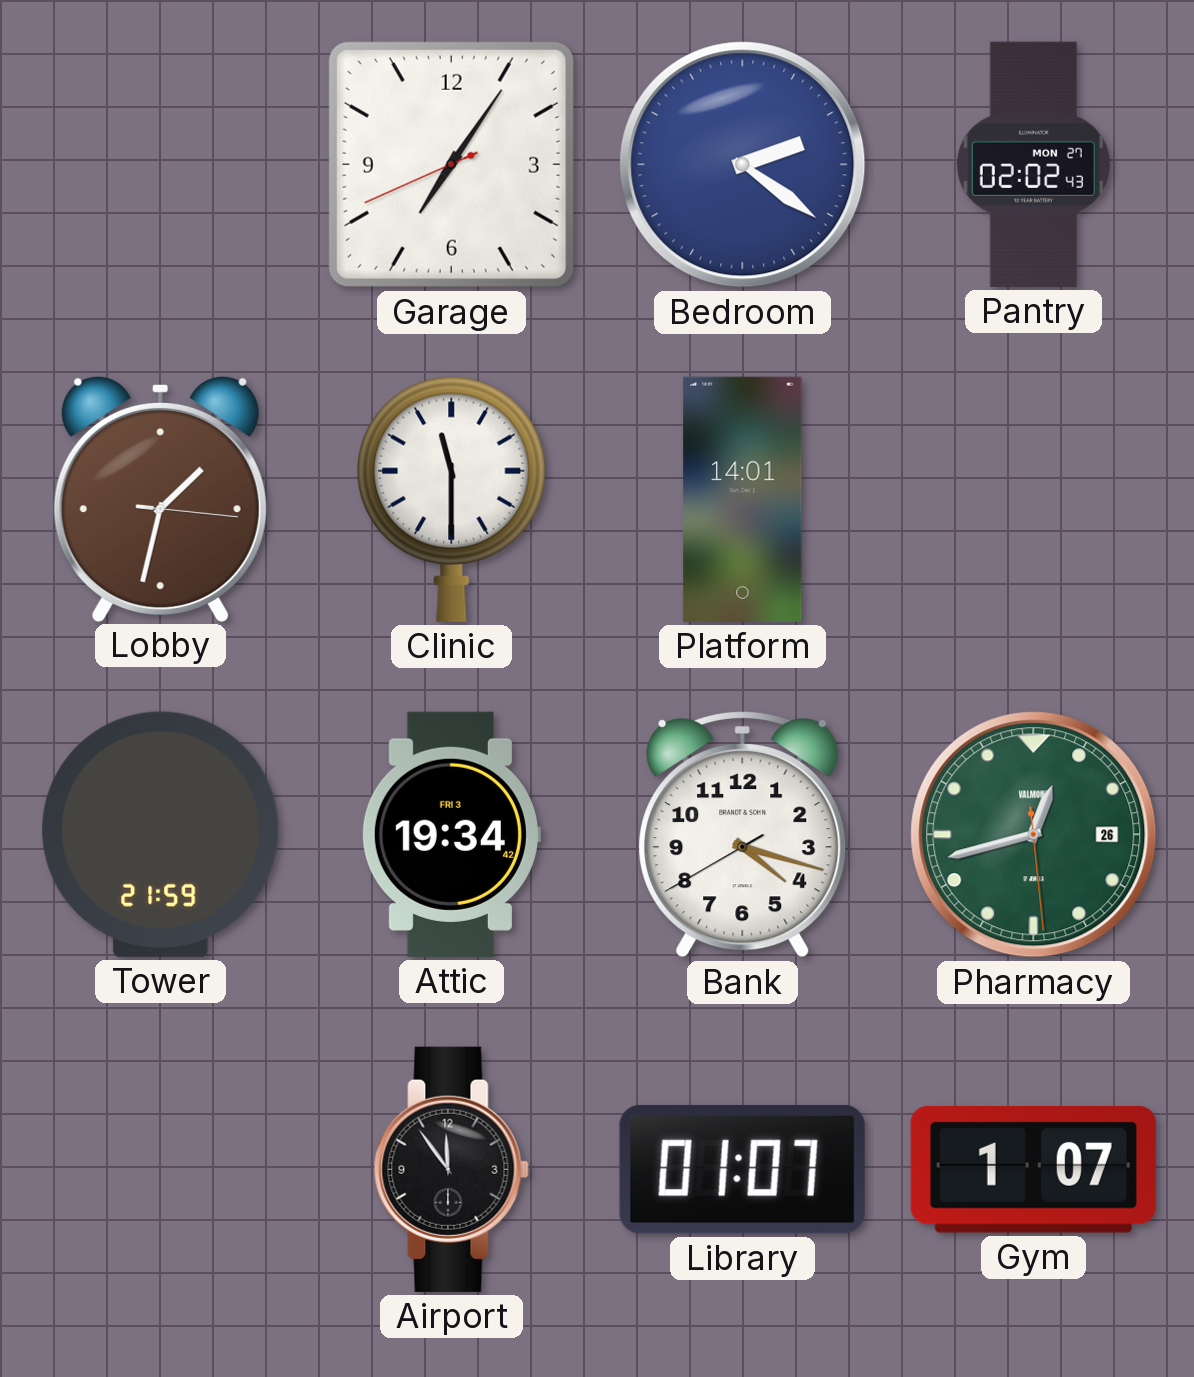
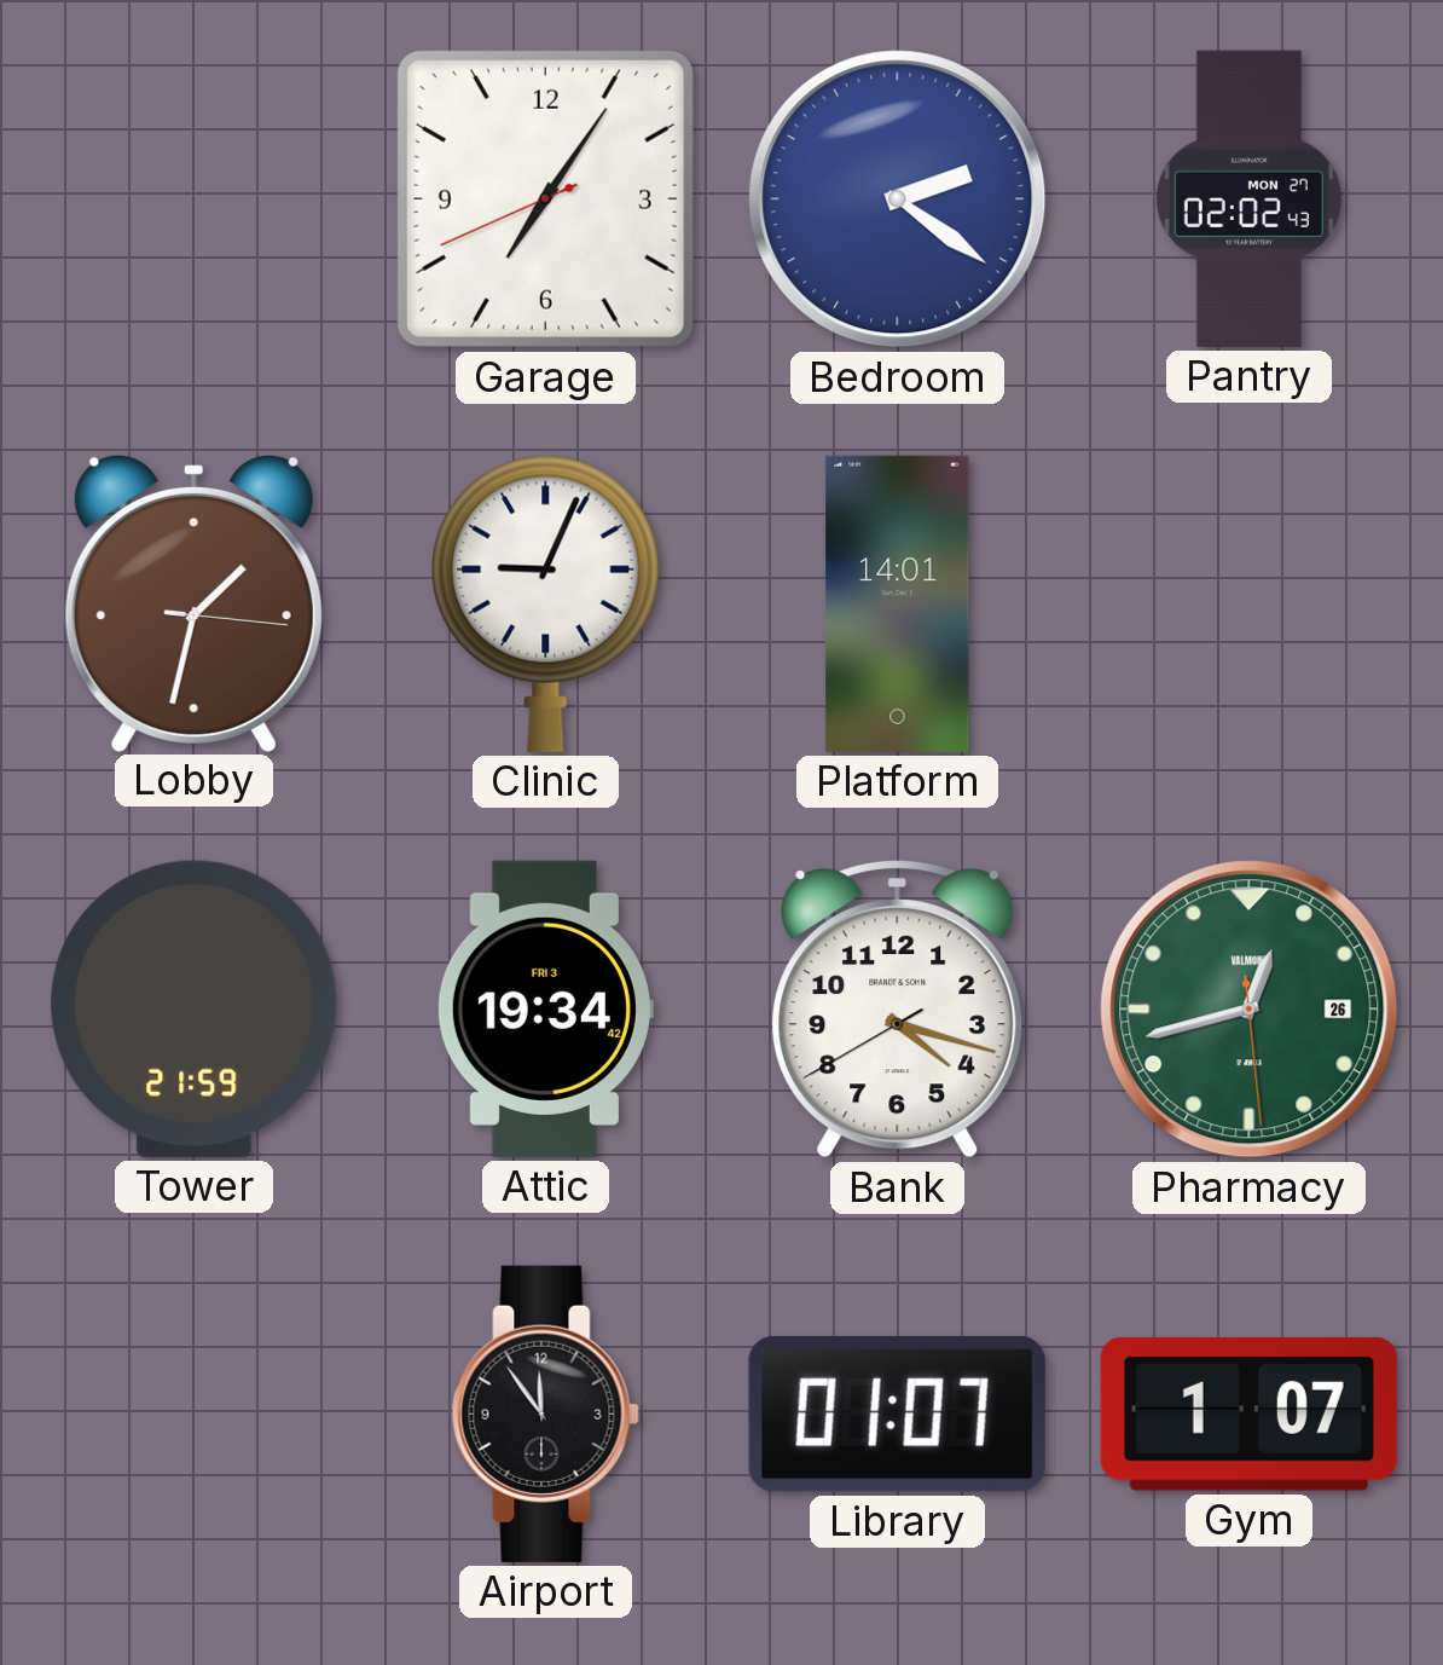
Clinic: 11:30 -> 9:04
